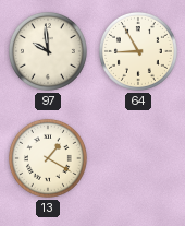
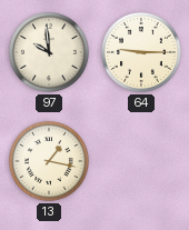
64: 8:55 -> 9:15
13: 1:20 -> 1:17
